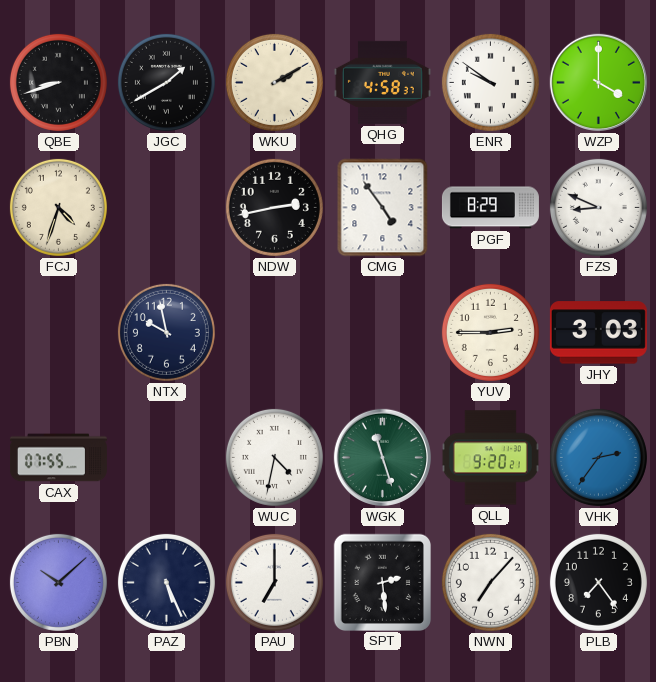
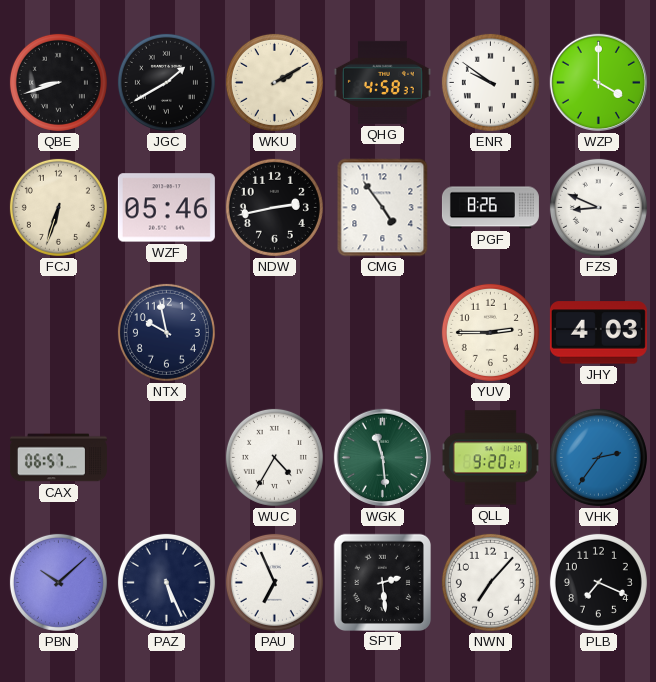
FCJ: 4:33 -> 6:33
WZF: none -> 05:46
PGF: 8:29 -> 8:26
JHY: 3:03 -> 4:03
CAX: 07:55 -> 06:57
WUC: 4:32 -> 4:35
WGK: 11:27 -> 11:29
PAU: 7:00 -> 6:56
PLB: 7:24 -> 7:19
